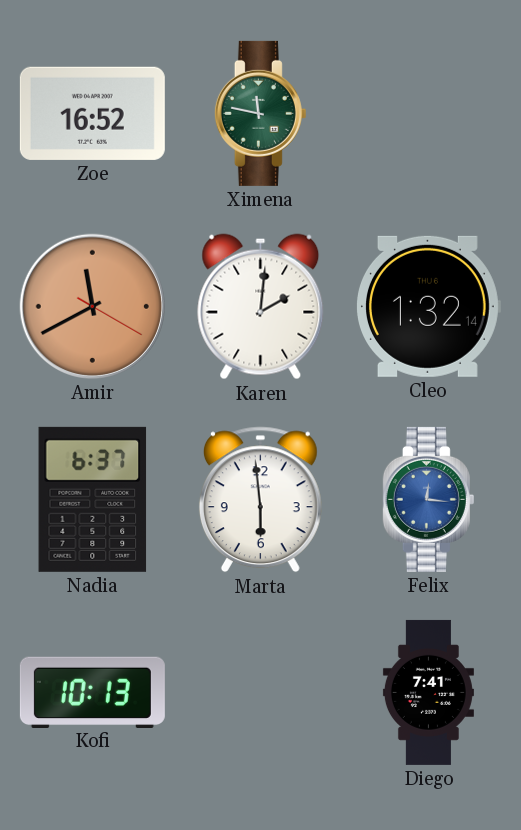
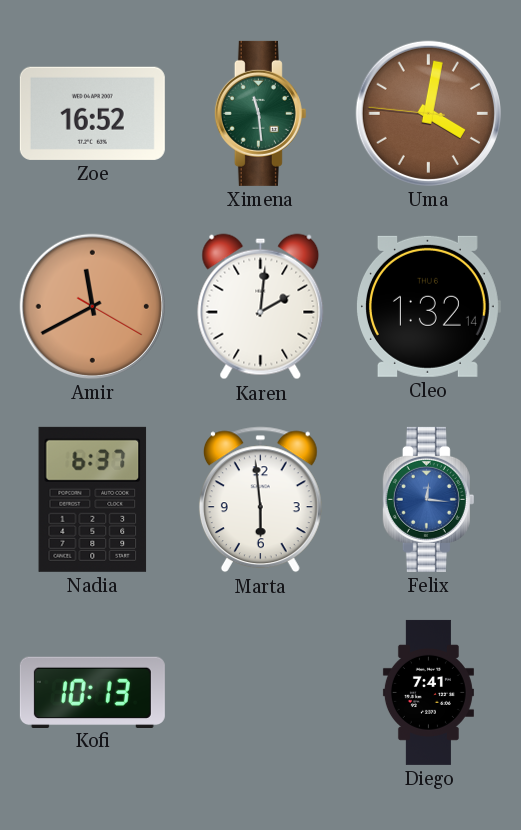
Ximena: 11:47 -> 11:29
Uma: none -> 4:01
